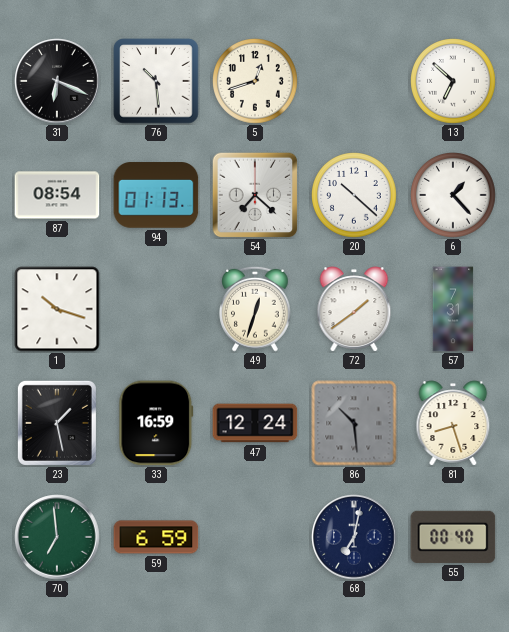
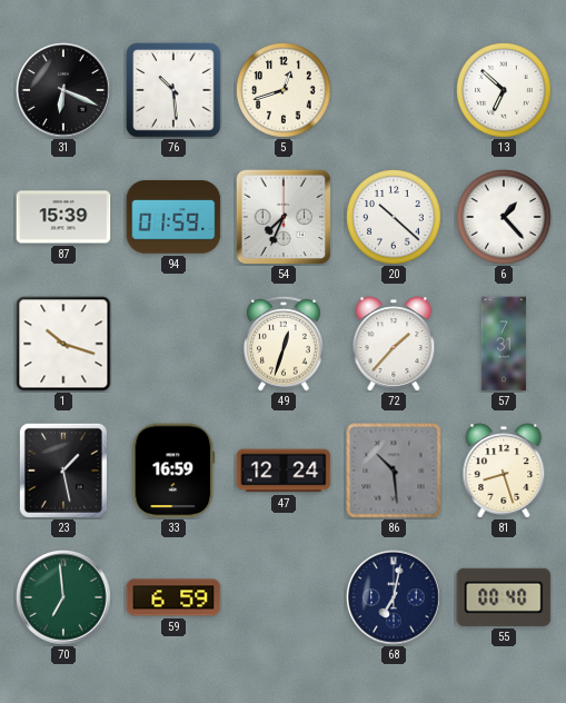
87: 08:54 -> 15:39
94: 01:13 -> 01:59
54: 7:22 -> 7:34
72: 1:39 -> 1:37
